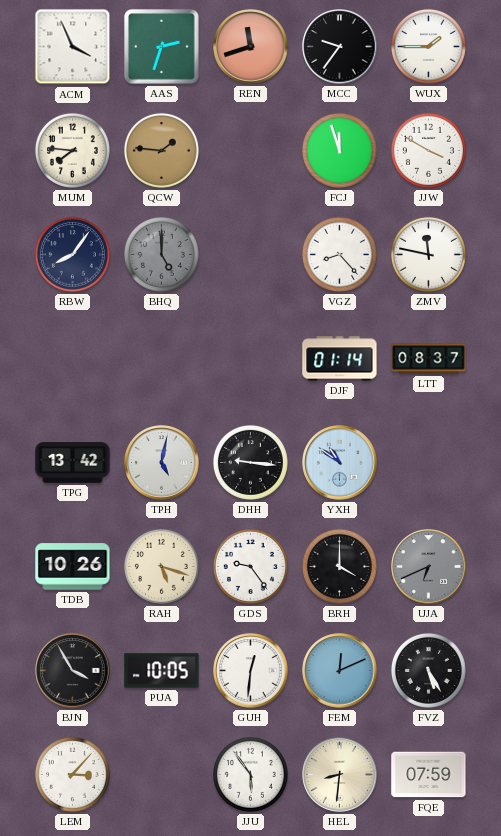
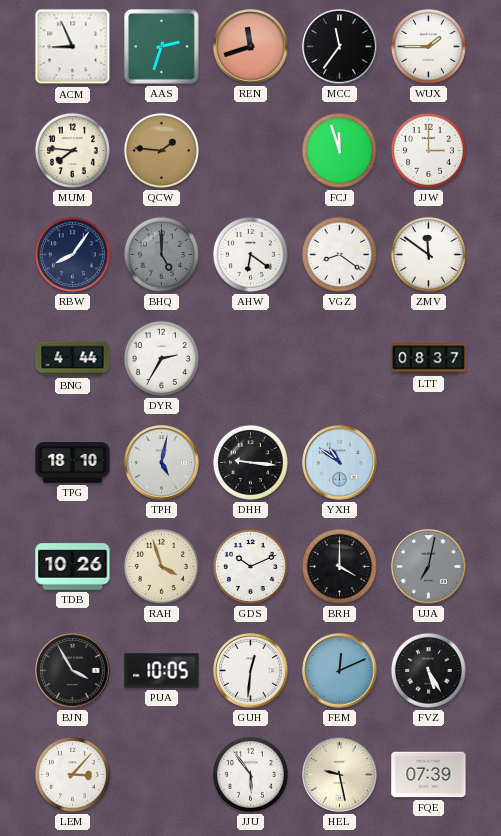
ACM: 3:56 -> 8:56
MCC: 9:36 -> 11:36
JJW: 3:50 -> 3:00
AHW: none -> 6:21
VGZ: 8:23 -> 8:21
ZMV: 11:47 -> 11:51
BNG: none -> 4:44
DYR: none -> 2:35
DJF: 01:14 -> none
TPG: 13:42 -> 18:10
RAH: 5:18 -> 3:57
GDS: 9:24 -> 10:11
UJA: 6:41 -> 7:02
HEL: 8:31 -> 9:28
FQE: 07:59 -> 07:39
